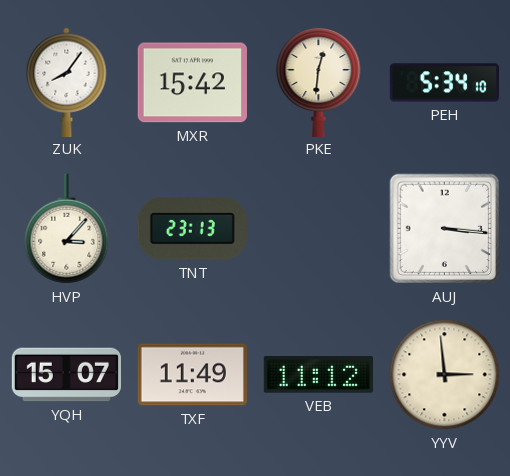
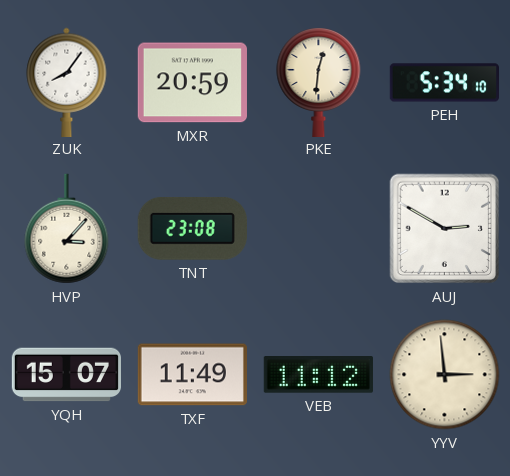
MXR: 15:42 -> 20:59
TNT: 23:13 -> 23:08
AUJ: 3:16 -> 2:50
